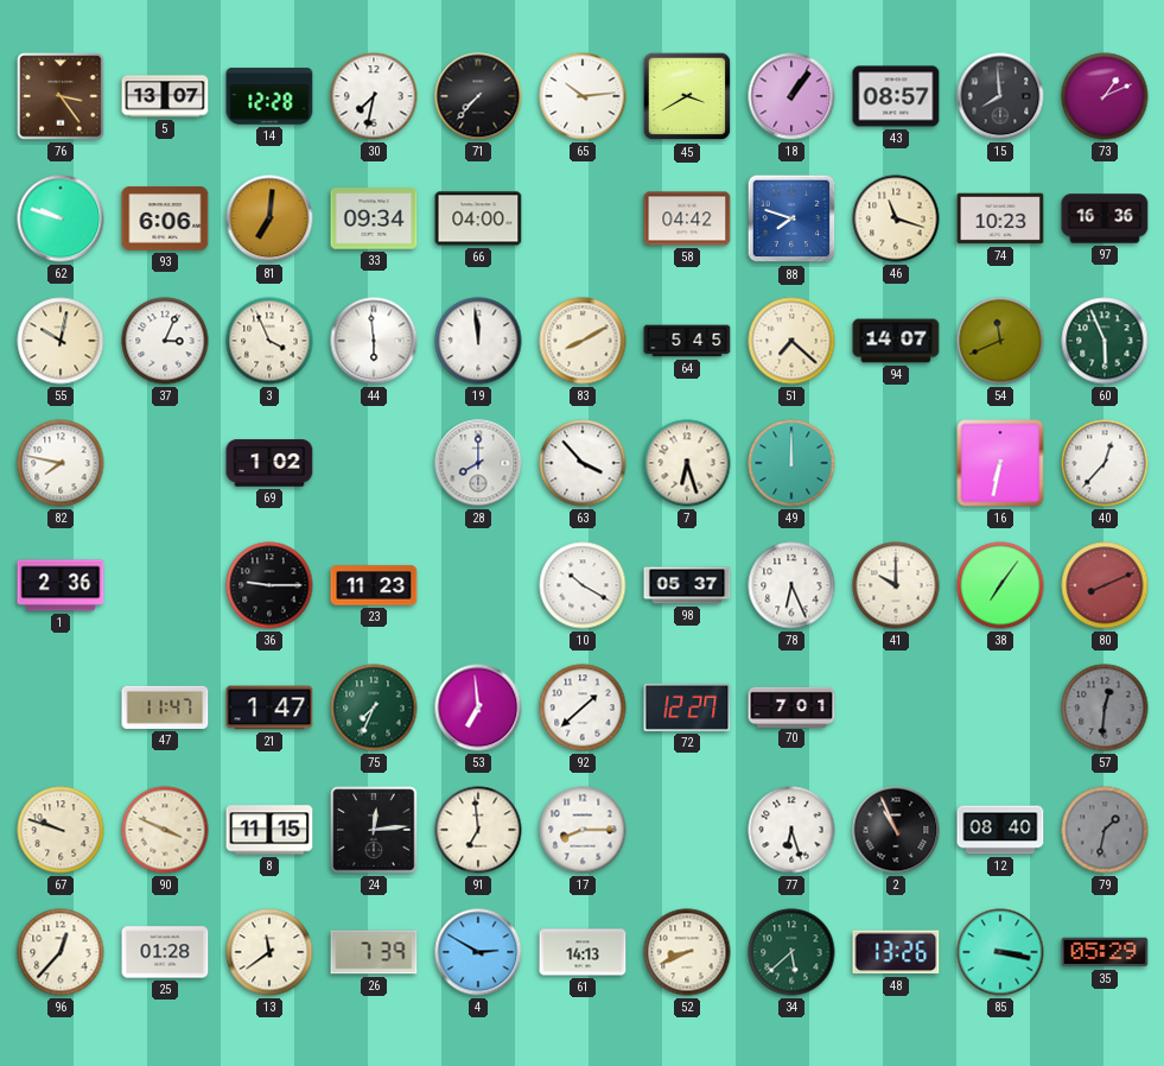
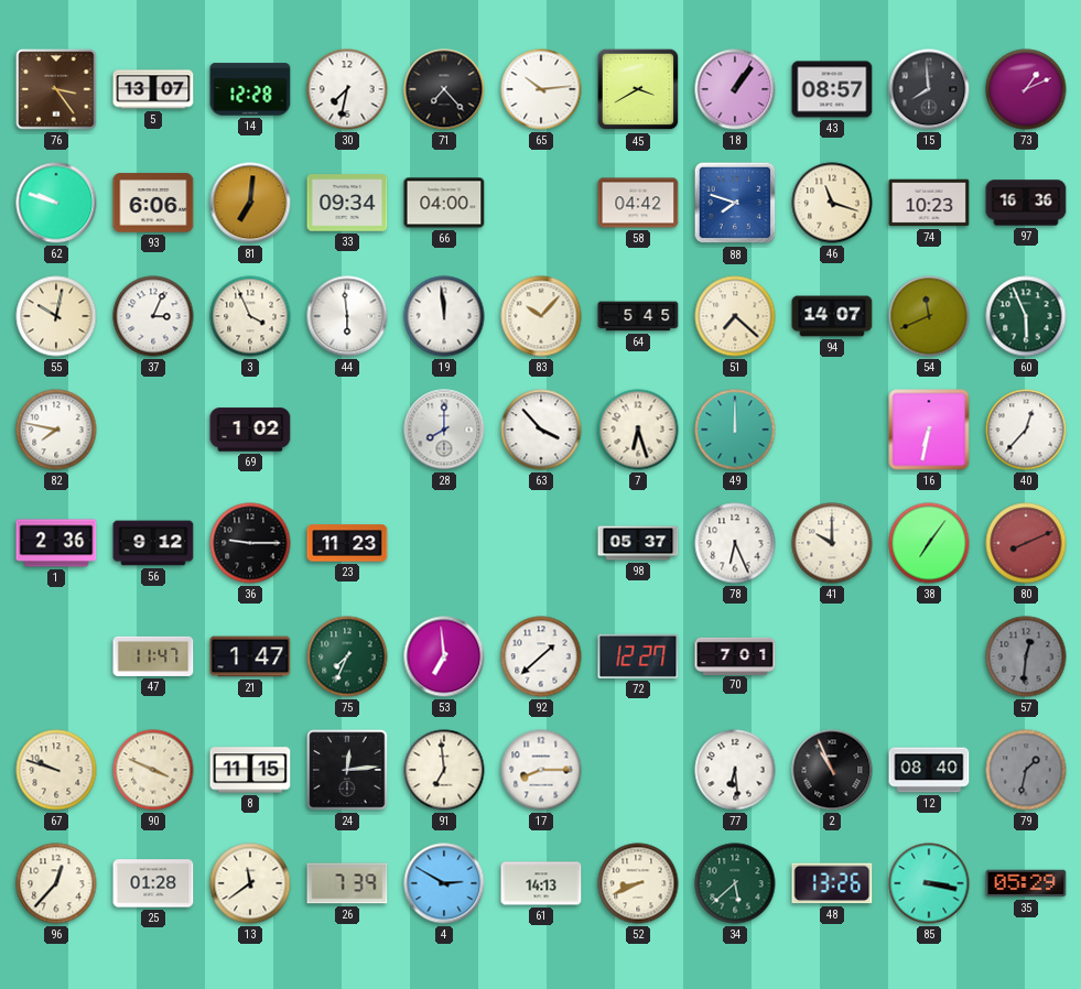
71: 7:37 -> 7:23
83: 8:10 -> 10:07
56: none -> 9:12
10: 10:20 -> none
77: 6:27 -> 6:29
